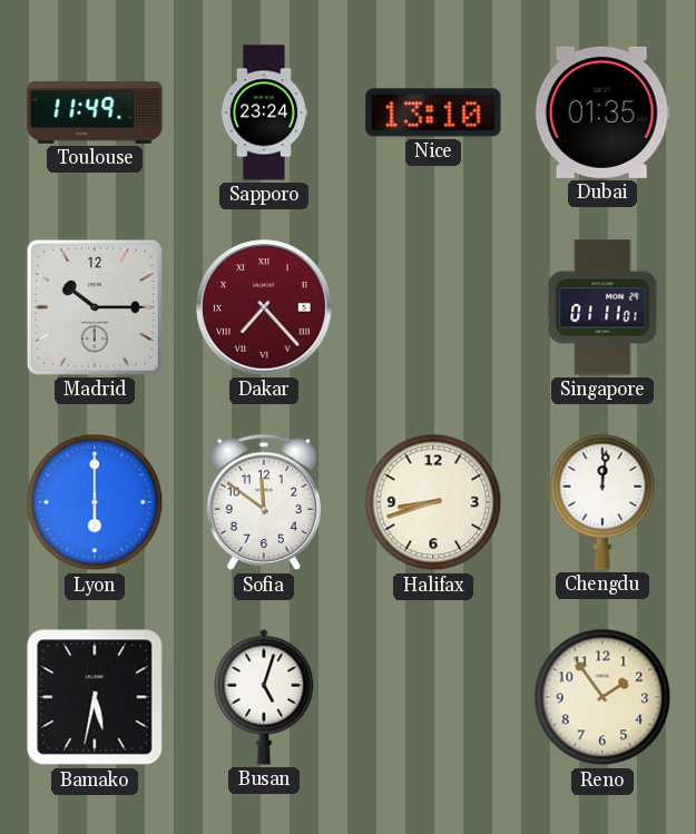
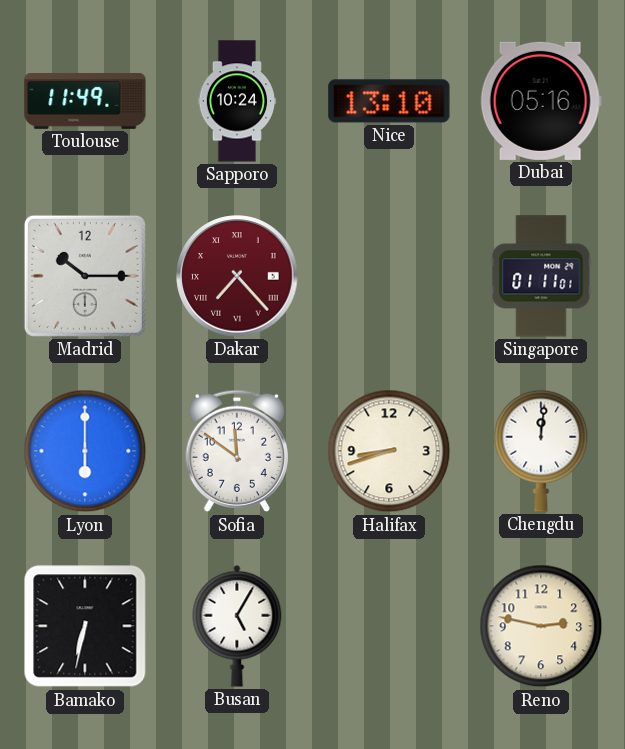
Sapporo: 23:24 -> 10:24
Dubai: 01:35 -> 05:16
Bamako: 5:32 -> 6:32
Busan: 5:03 -> 5:05
Reno: 1:54 -> 2:47
